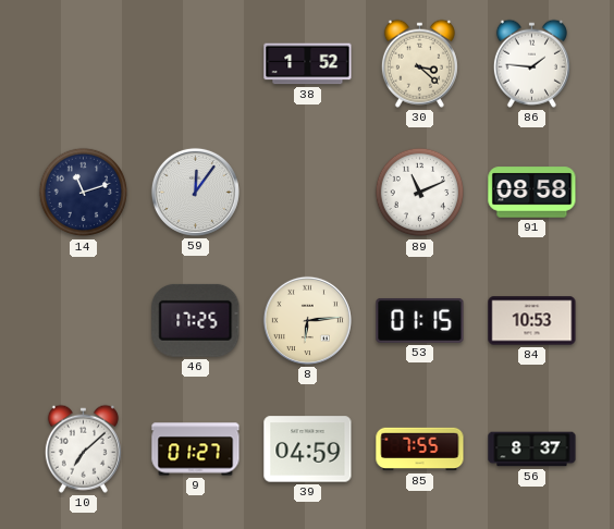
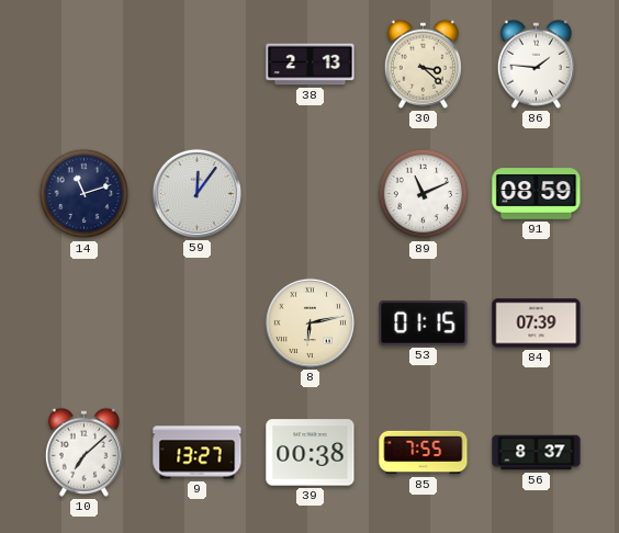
38: 1:52 -> 2:13
91: 08:58 -> 08:59
46: 17:25 -> none
8: 6:14 -> 6:13
84: 10:53 -> 07:39
9: 01:27 -> 13:27
39: 04:59 -> 00:38
